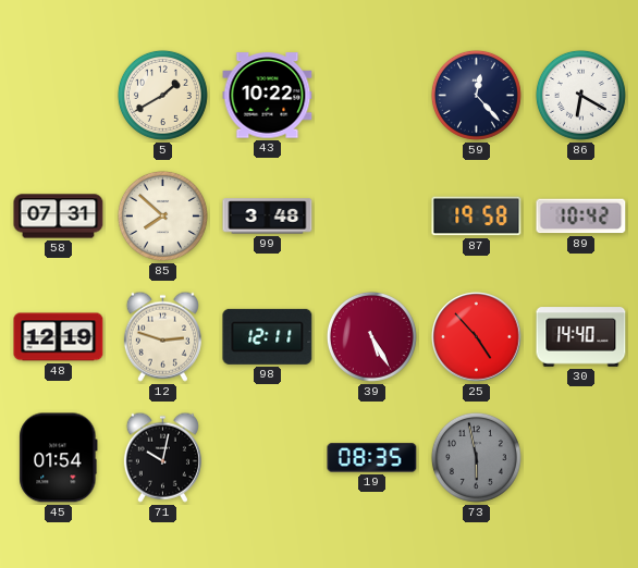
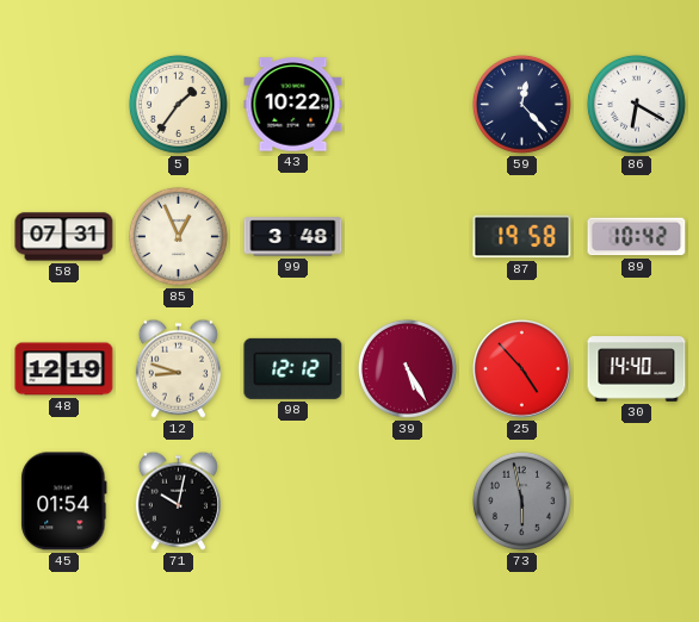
5: 1:40 -> 1:36
85: 7:52 -> 12:56
12: 2:48 -> 8:48
98: 12:11 -> 12:12
19: 08:35 -> none
